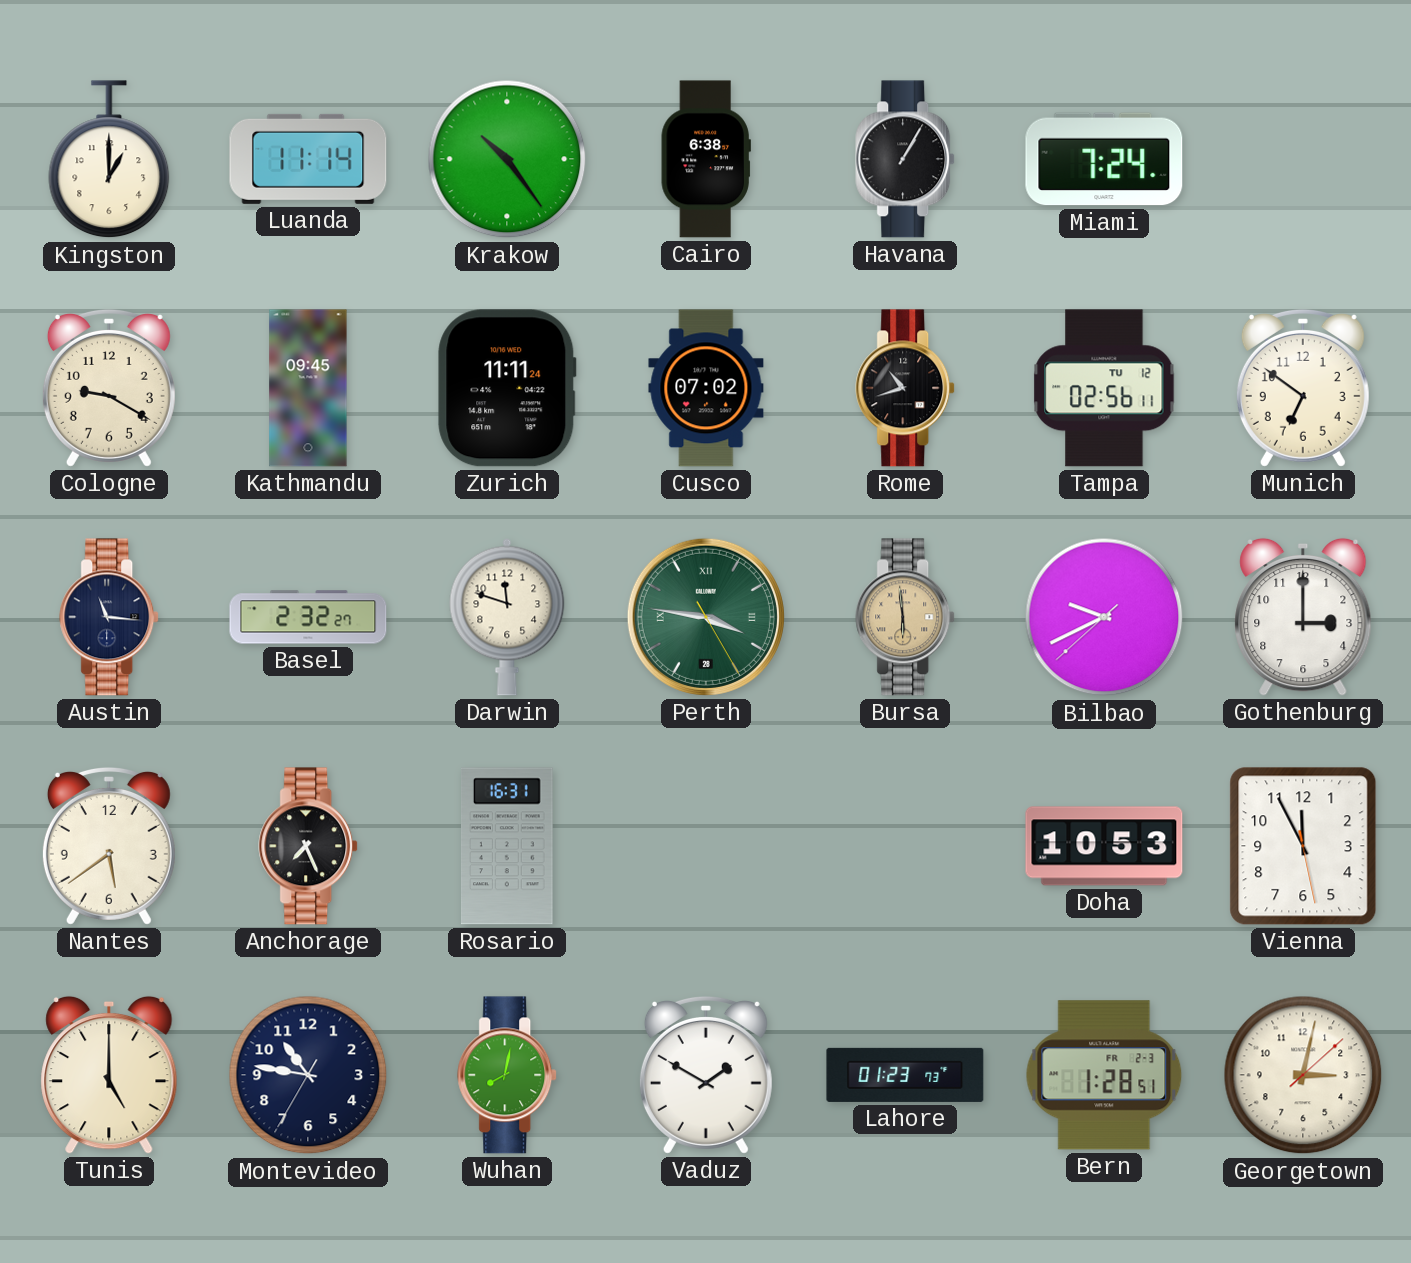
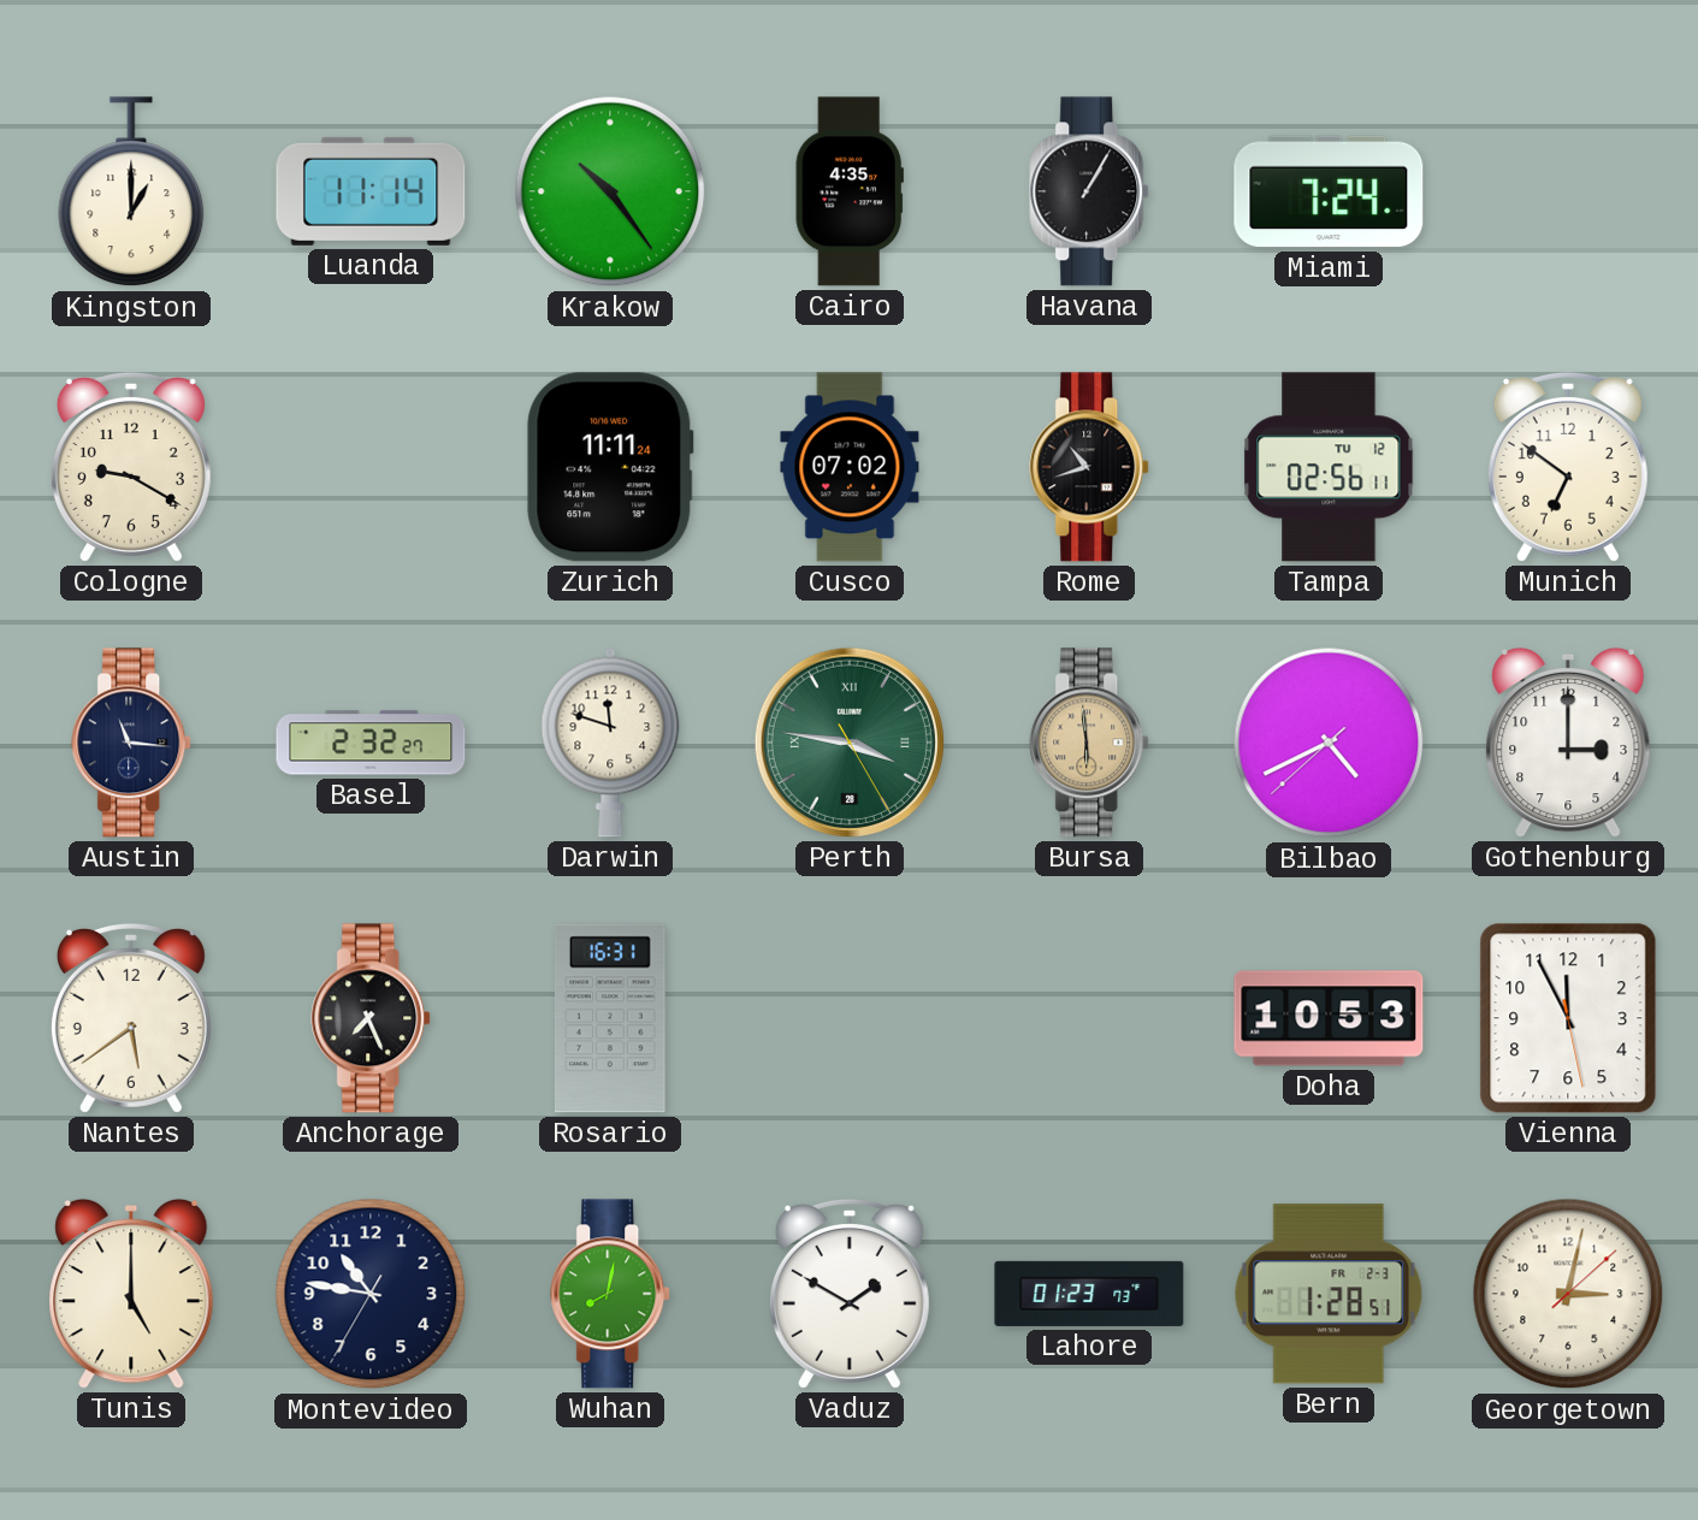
Cairo: 6:38 -> 4:35
Kathmandu: 09:45 -> none
Bilbao: 9:40 -> 4:40
